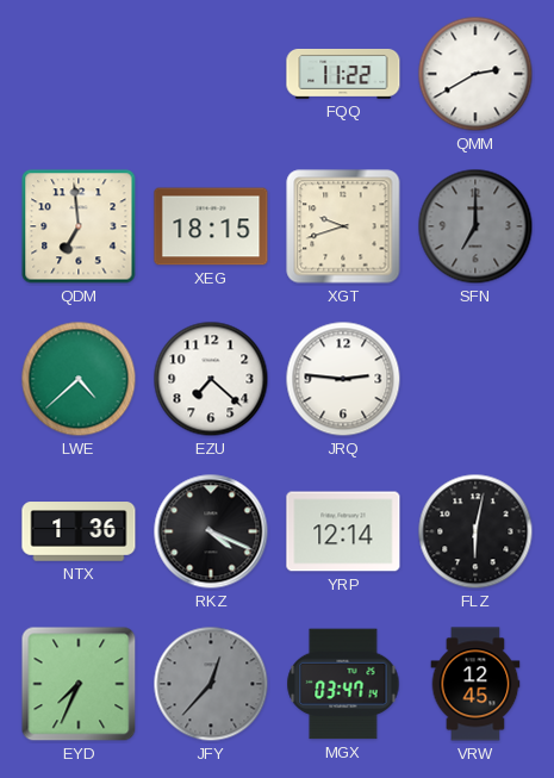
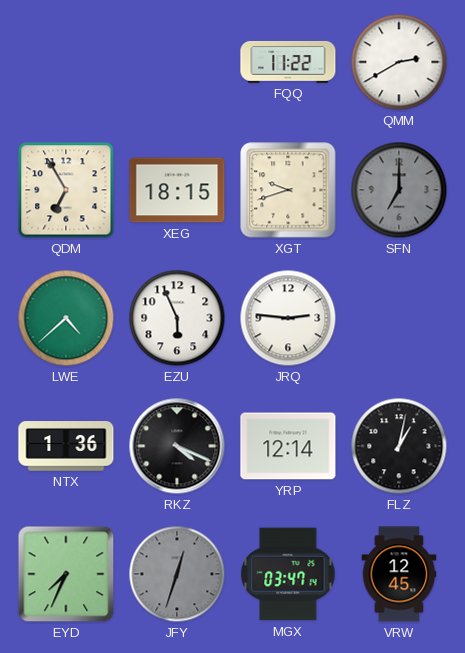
QDM: 6:59 -> 6:55
EZU: 7:22 -> 5:56
FLZ: 6:02 -> 1:02
JFY: 12:37 -> 12:33
